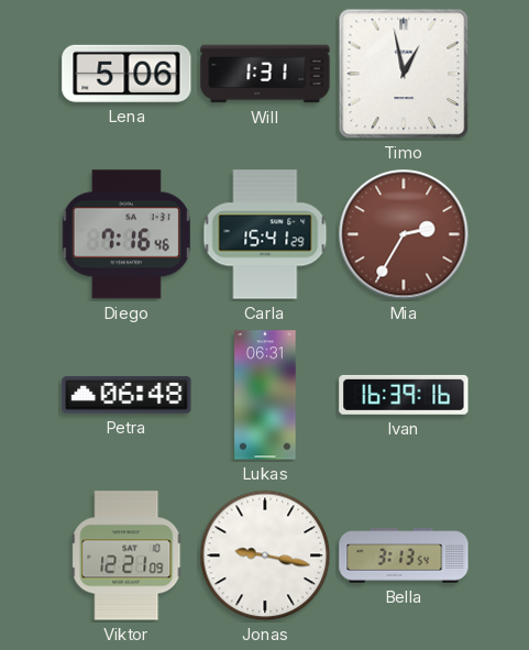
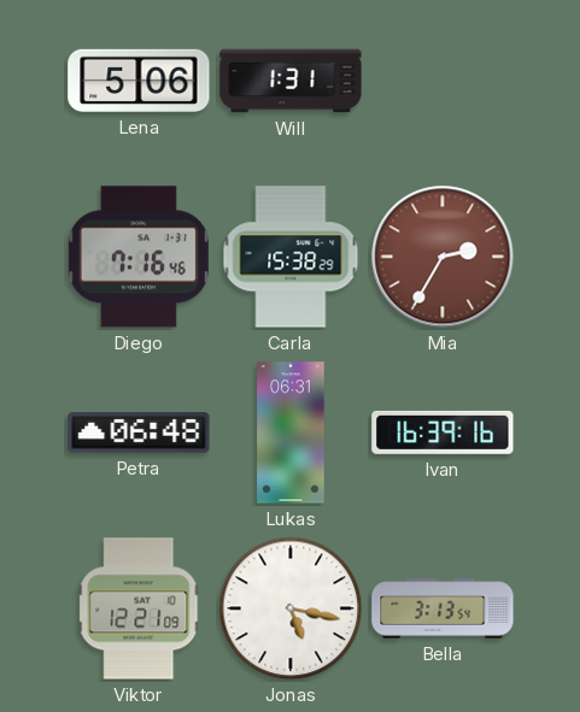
Timo: 12:58 -> none
Carla: 15:41 -> 15:38
Jonas: 9:17 -> 5:17
